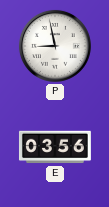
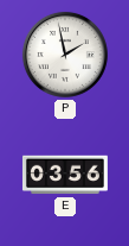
P: 8:58 -> 1:58
